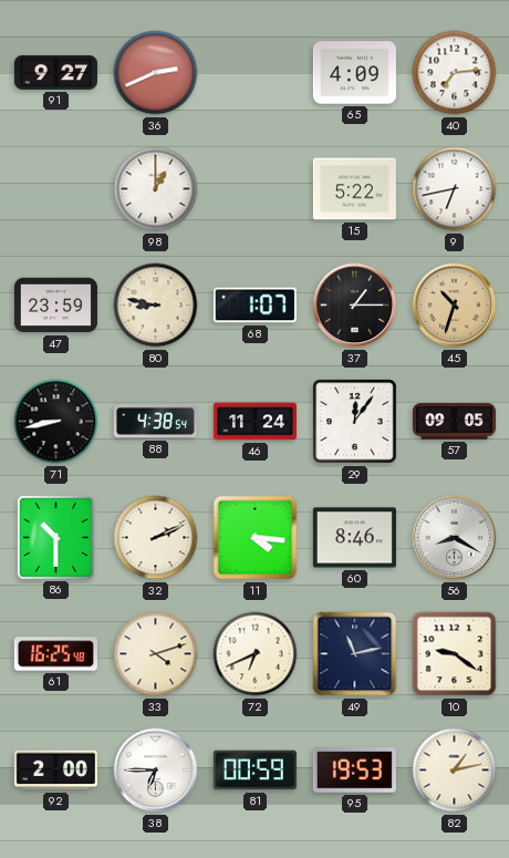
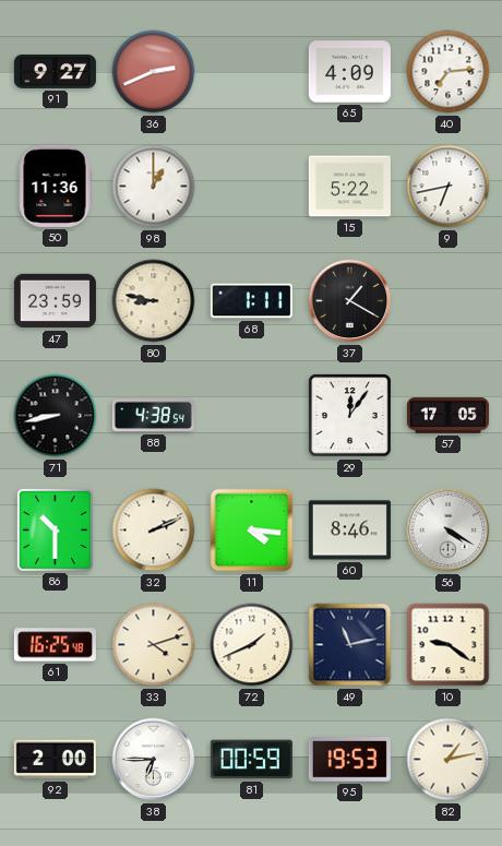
50: none -> 11:36
68: 1:07 -> 1:11
37: 1:15 -> 1:20
45: 10:33 -> none
46: 11:24 -> none
57: 09:05 -> 17:05
56: 8:20 -> 4:20
72: 6:41 -> 1:41
